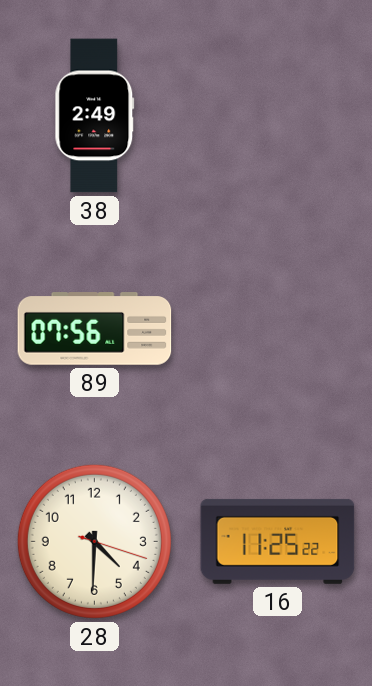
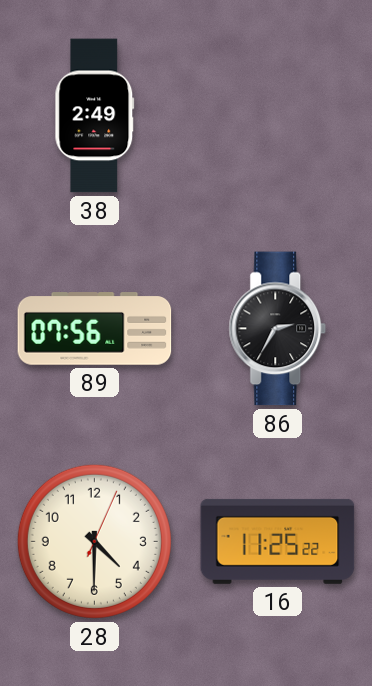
86: none -> 2:35
28: 4:30:18 -> 4:30:04
